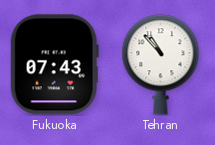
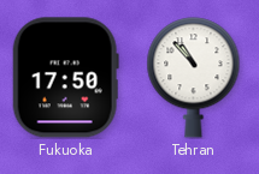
Fukuoka: 07:43 -> 17:50
